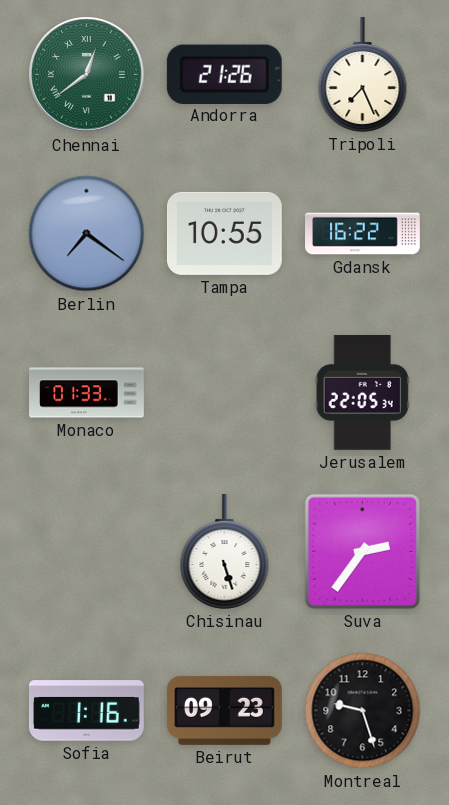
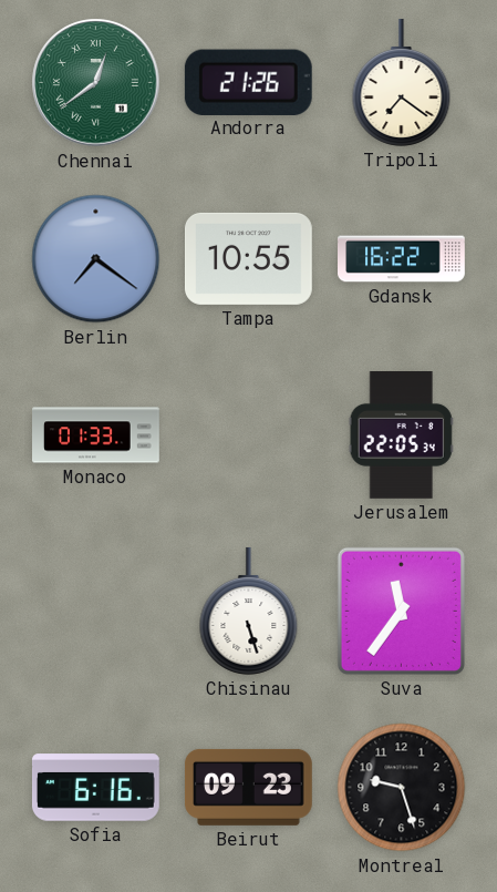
Tripoli: 7:26 -> 7:21
Suva: 2:36 -> 11:36
Sofia: 1:16 -> 6:16
